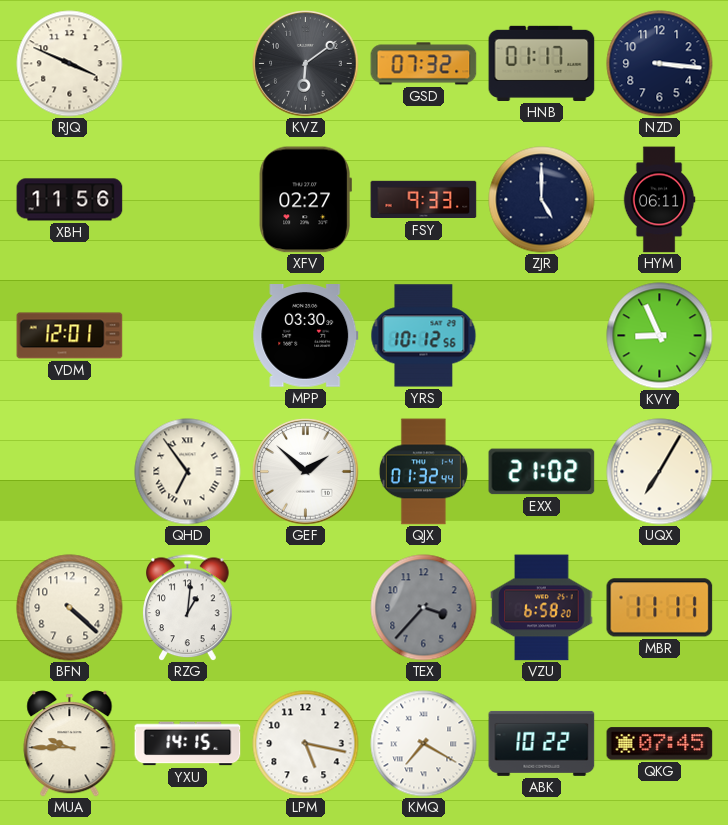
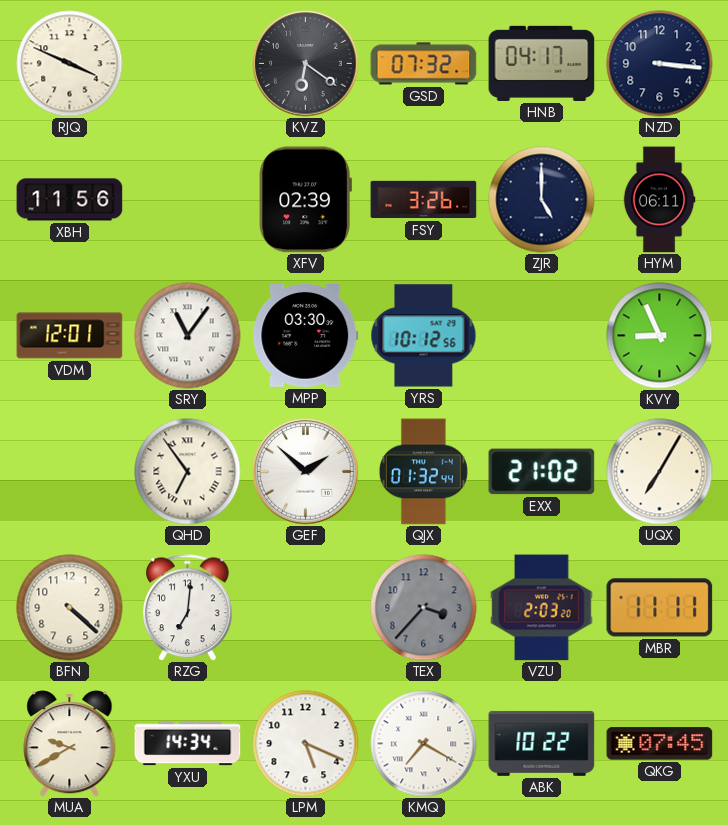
KVZ: 6:09 -> 6:21
HNB: 01:17 -> 04:17
XFV: 02:27 -> 02:39
FSY: 9:33 -> 3:26
SRY: none -> 11:06
RZG: 1:01 -> 7:01
VZU: 6:58 -> 2:03
MUA: 9:45 -> 9:40
YXU: 14:15 -> 14:34
LPM: 5:17 -> 5:19
